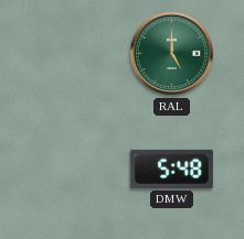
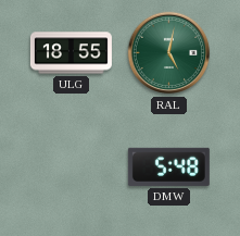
ULG: none -> 18:55
RAL: 5:00 -> 5:02
